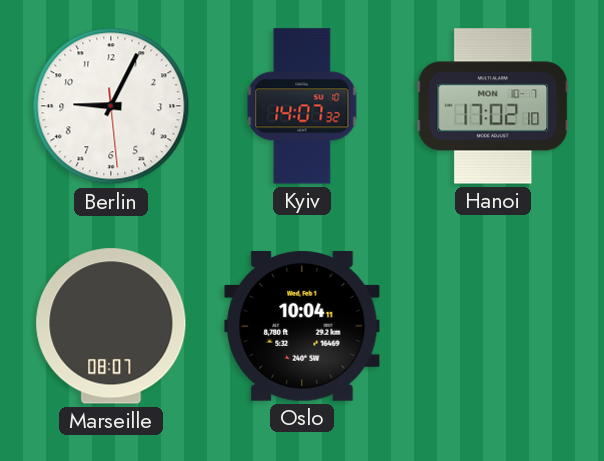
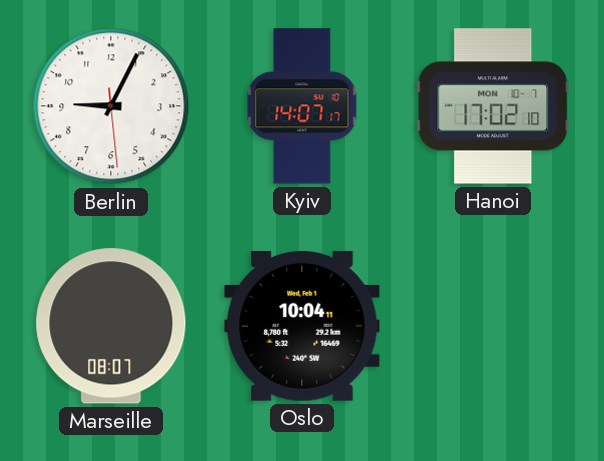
Kyiv: 14:07:32 -> 14:07:17
